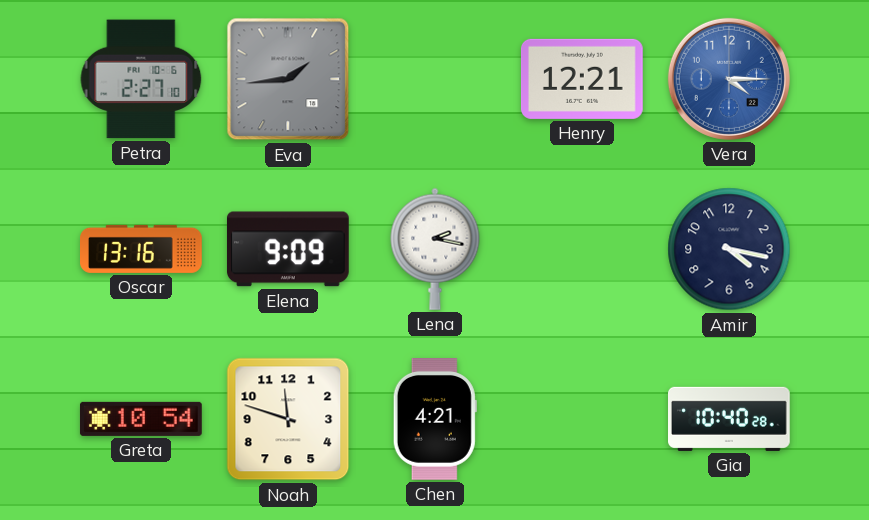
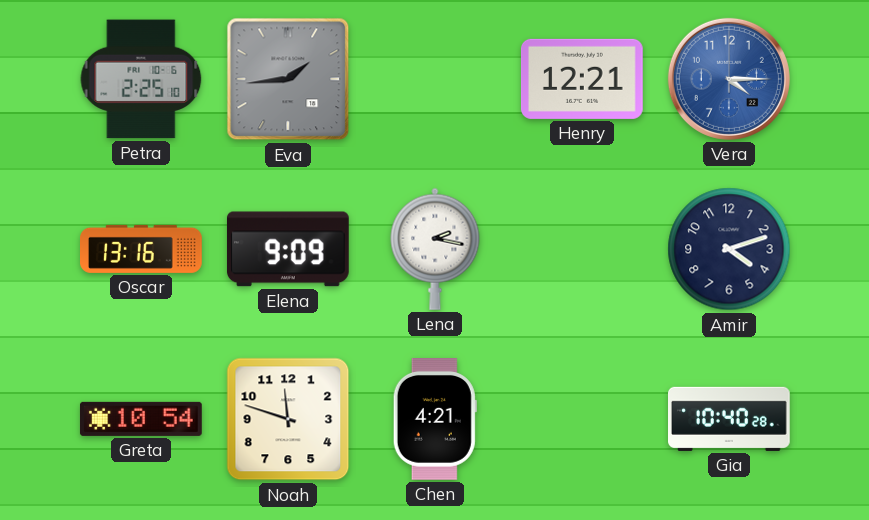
Petra: 2:27 -> 2:25
Amir: 4:17 -> 4:12
